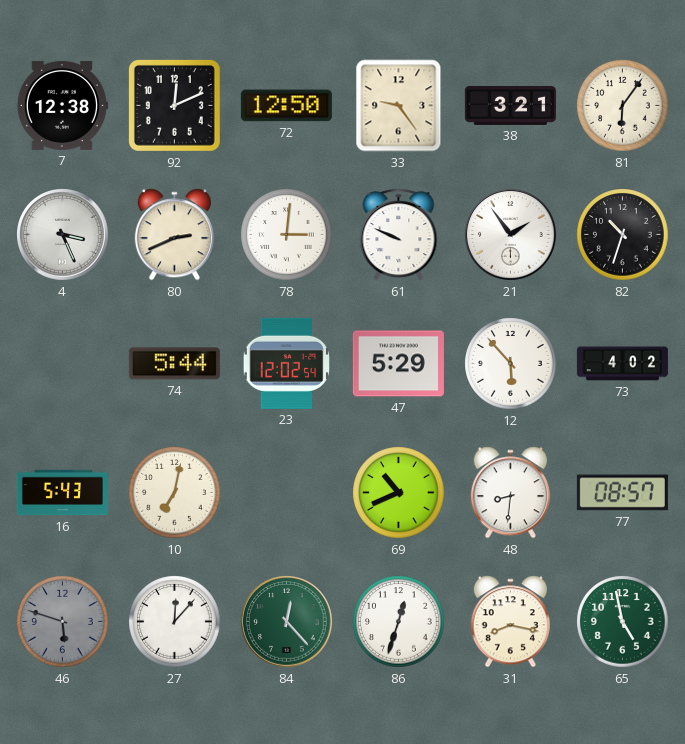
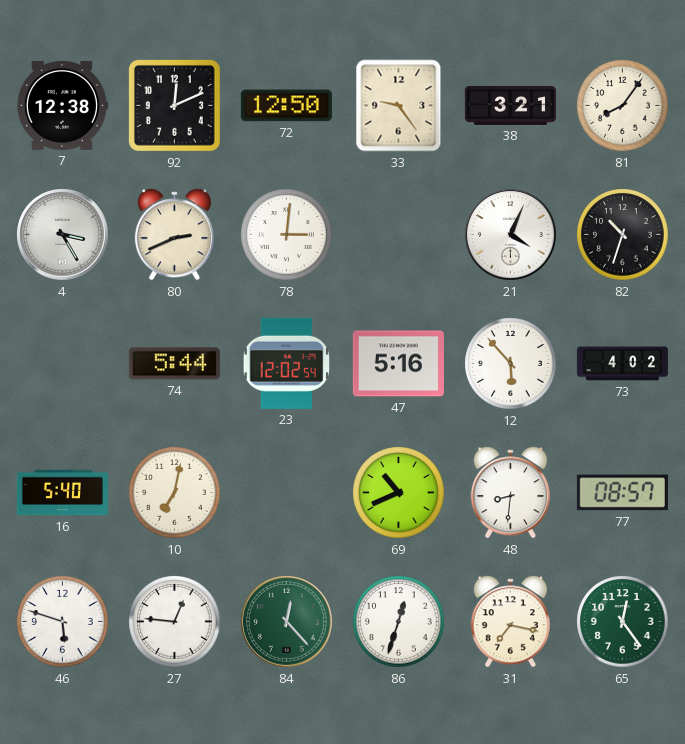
81: 6:06 -> 8:06
4: 3:26 -> 3:25
61: 9:49 -> none
21: 1:54 -> 4:04
47: 5:29 -> 5:16
16: 5:43 -> 5:40
46 dial: grey -> white
27: 12:07 -> 12:46
31: 8:17 -> 7:17
65: 4:58 -> 12:24
